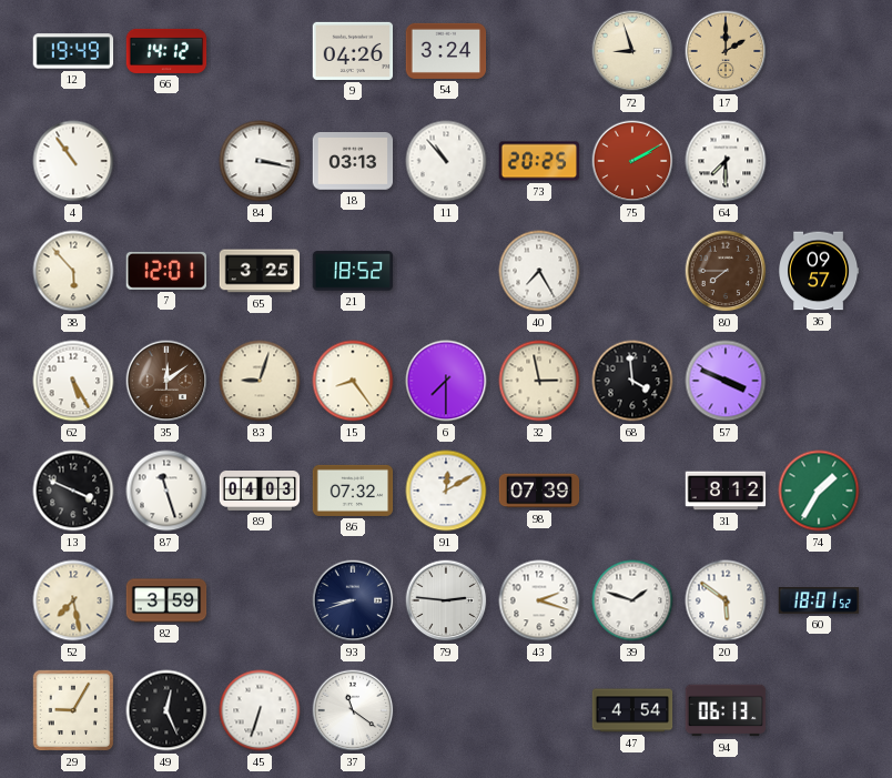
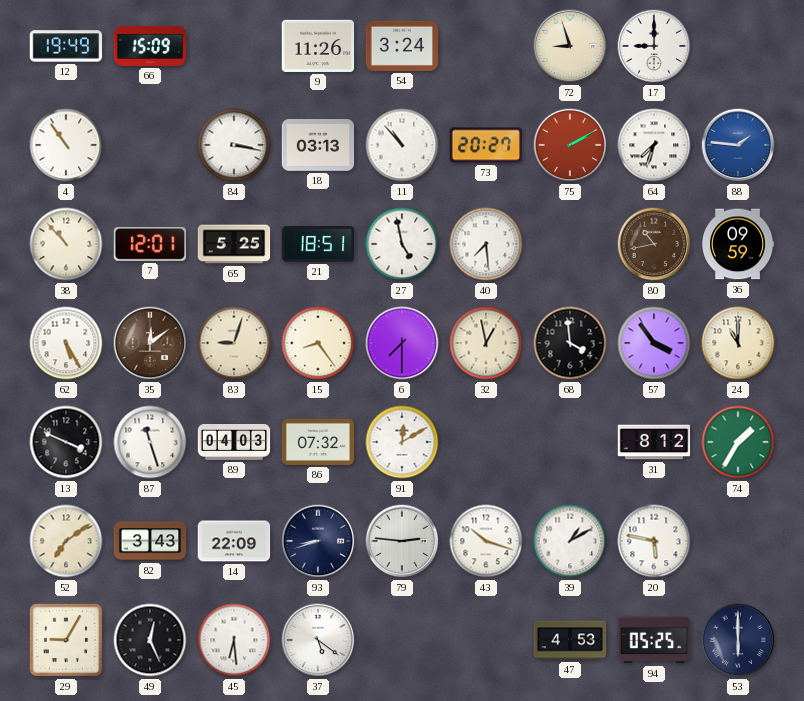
66: 14:12 -> 15:09
9: 04:26 -> 11:26
17: 2:00 -> 9:00
17 dial: champagne -> white
73: 20:25 -> 20:27
64: 7:30 -> 7:33
88: none -> 1:46
38: 5:53 -> 10:53
65: 3:25 -> 5:25
21: 18:52 -> 18:51
27: none -> 4:58
40: 7:25 -> 7:29
80: 7:45 -> 10:43
36: 09:57 -> 09:59
32: 2:58 -> 12:58
57: 3:49 -> 3:54
24: none -> 11:00
98: 07:39 -> none
52: 7:28 -> 7:09
82: 3:59 -> 3:43
14: none -> 22:09
43: 2:18 -> 10:18
39: 1:48 -> 1:10
20: 5:51 -> 5:47
60: 18:01 -> none
45: 6:33 -> 6:29
37: 11:21 -> 5:21
47: 4:54 -> 4:53
94: 06:13 -> 05:25
53: none -> 6:00
